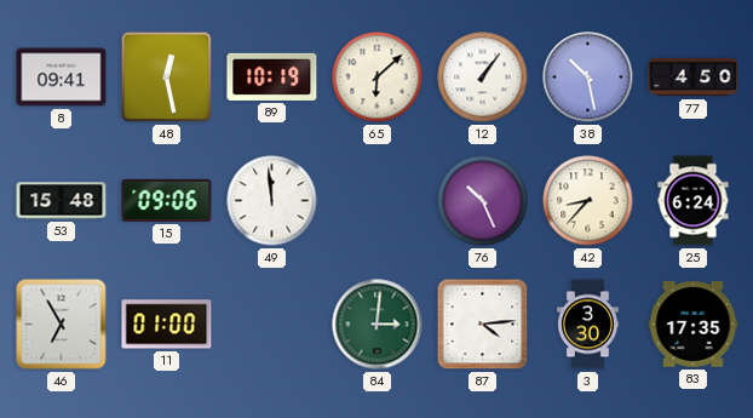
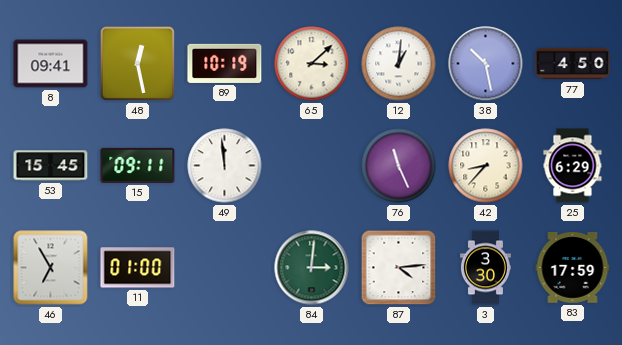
65: 6:08 -> 3:08
12: 1:06 -> 1:01
53: 15:48 -> 15:45
15: 09:06 -> 09:11
76: 10:26 -> 11:26
25: 6:24 -> 6:29
83: 17:35 -> 17:59
